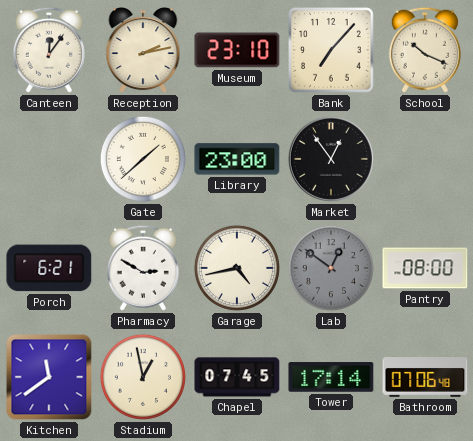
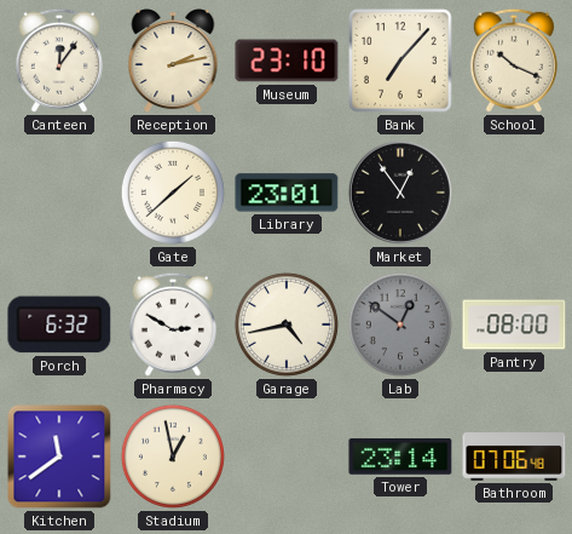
Library: 23:00 -> 23:01
Porch: 6:21 -> 6:32
Chapel: 07:45 -> none
Tower: 17:14 -> 23:14
